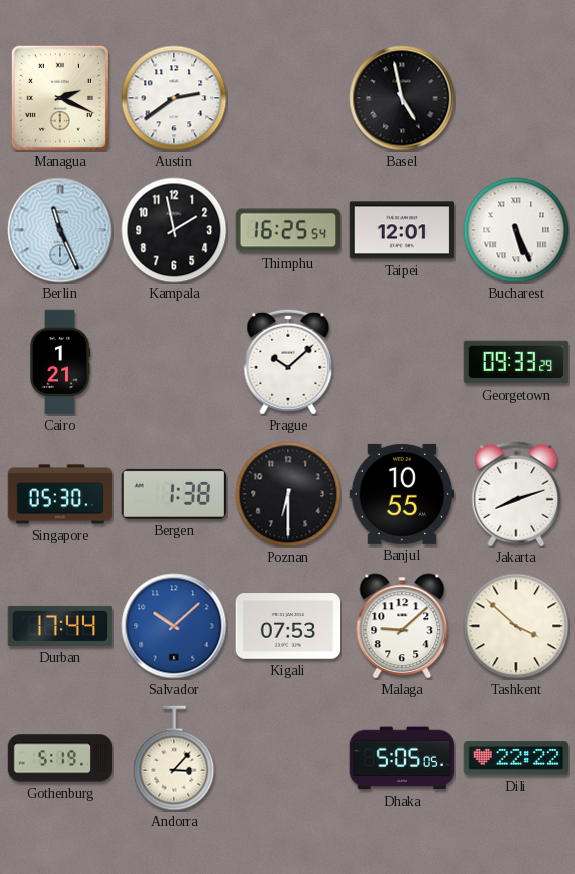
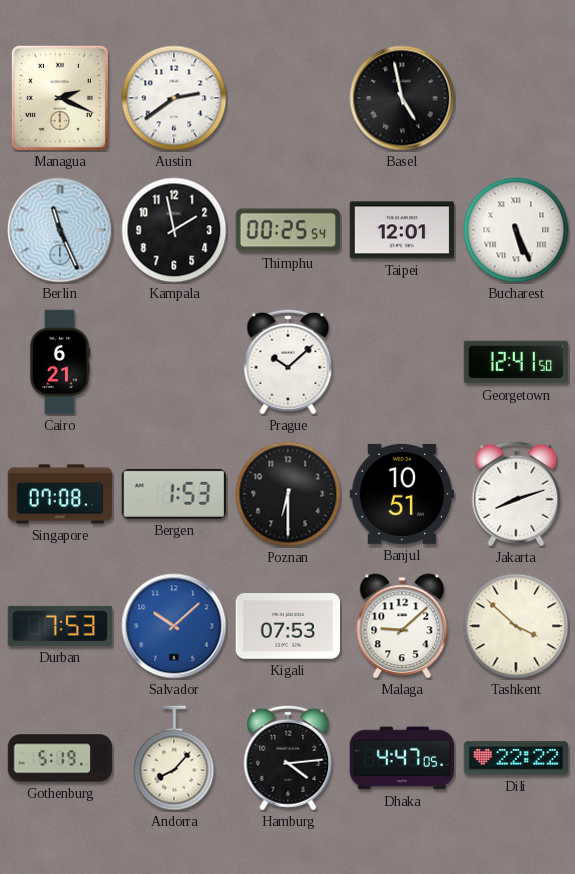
Thimphu: 16:25 -> 00:25
Cairo: 1:21 -> 6:21
Georgetown: 09:33 -> 12:41
Singapore: 05:30 -> 07:08
Bergen: 1:38 -> 1:53
Banjul: 10:55 -> 10:51
Durban: 17:44 -> 7:53
Andorra: 3:07 -> 8:07
Hamburg: none -> 4:14
Dhaka: 5:05 -> 4:47
